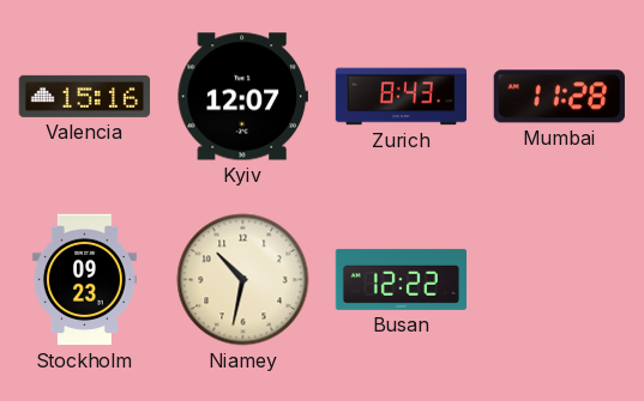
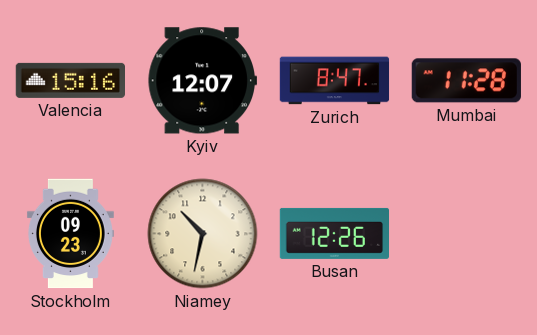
Zurich: 8:43 -> 8:47
Busan: 12:22 -> 12:26
